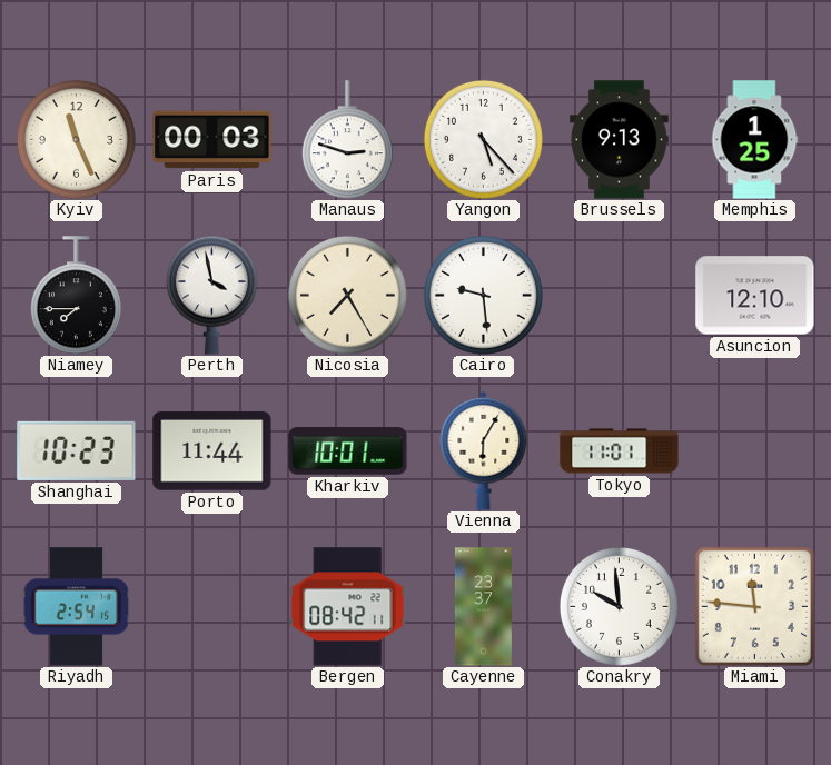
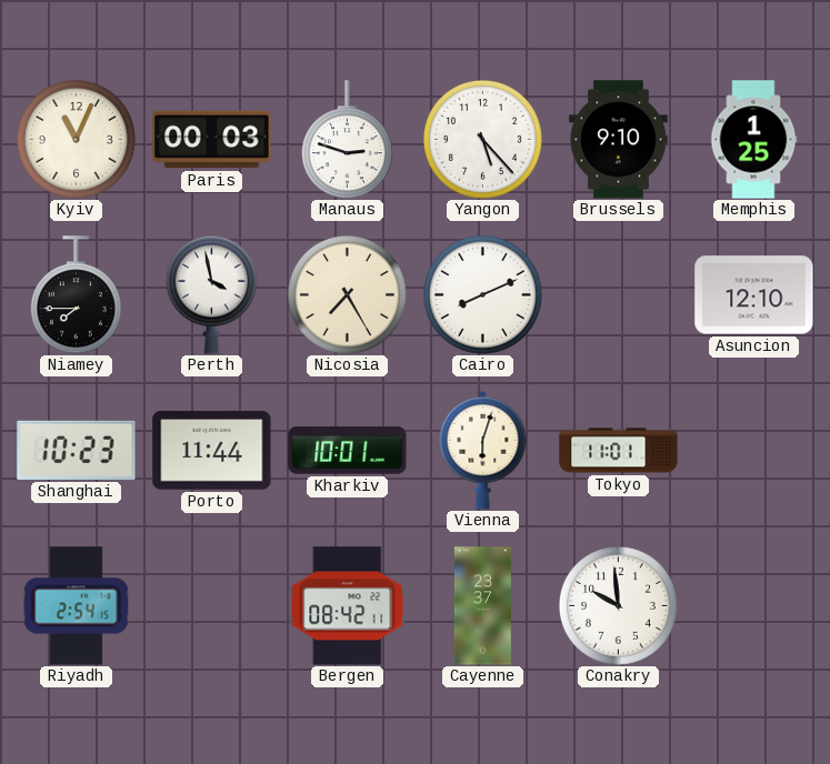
Kyiv: 11:26 -> 11:04
Brussels: 9:13 -> 9:10
Cairo: 9:29 -> 8:11
Vienna: 6:05 -> 6:03
Miami: 11:46 -> none
